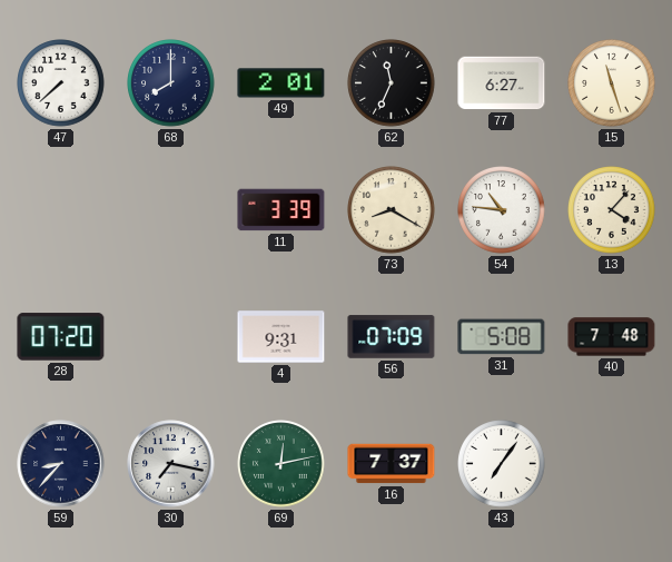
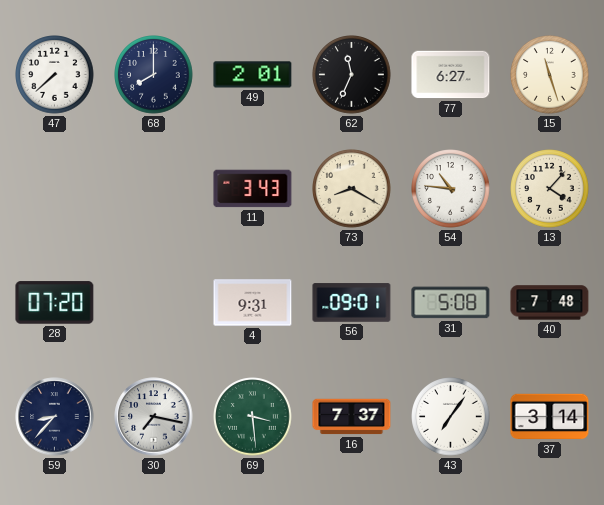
11: 3:39 -> 3:43
56: 07:09 -> 09:01
69: 12:13 -> 3:29
37: none -> 3:14
